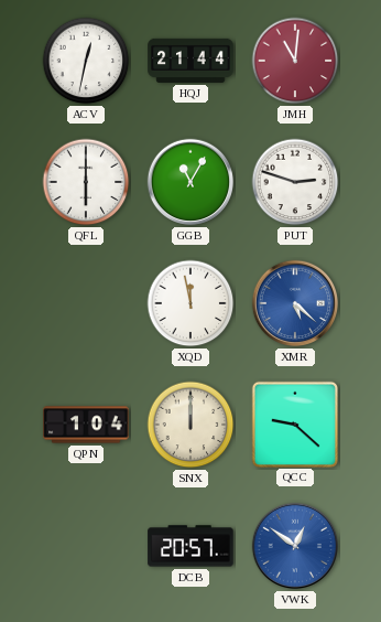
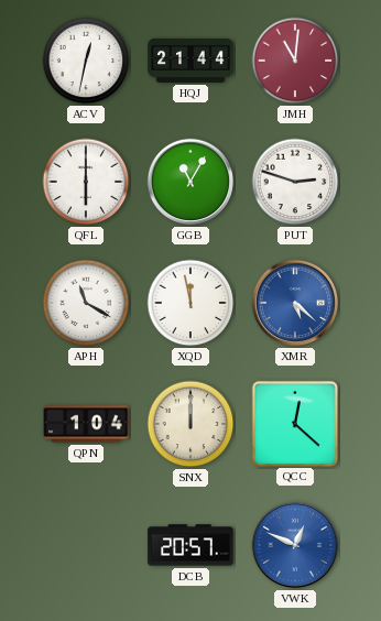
APH: none -> 11:20
QCC: 9:22 -> 12:22
VWK: 12:51 -> 12:49
